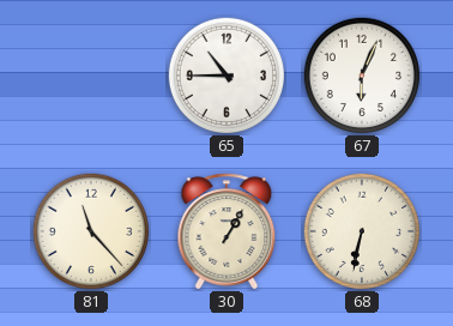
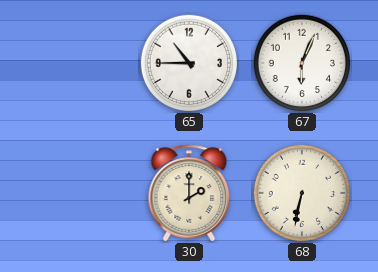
81: 11:23 -> none
30: 1:05 -> 2:00
